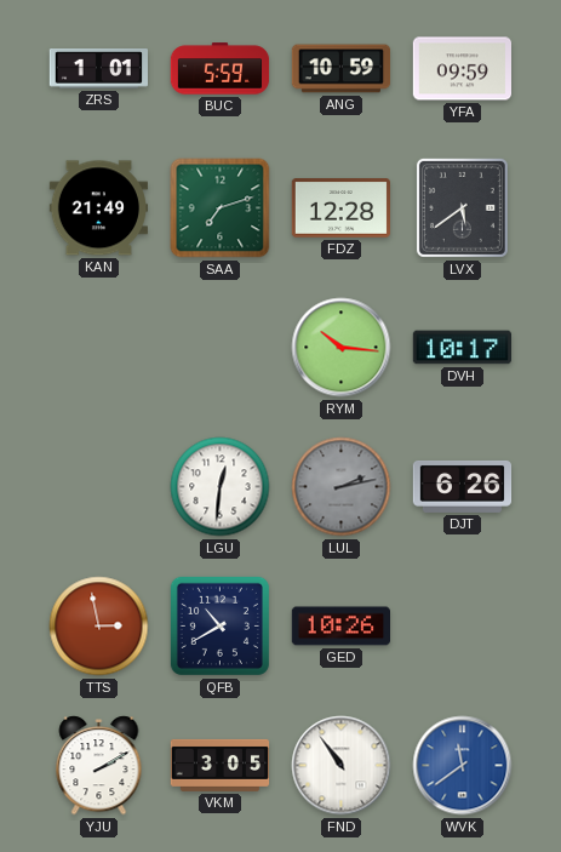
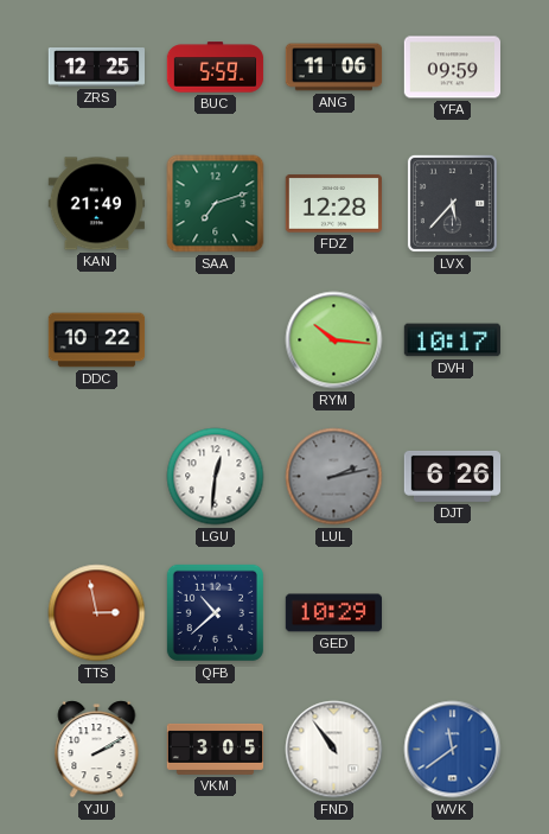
ZRS: 1:01 -> 12:25
ANG: 10:59 -> 11:06
LVX: 5:39 -> 5:37
DDC: none -> 10:22
QFB: 10:40 -> 10:38
GED: 10:26 -> 10:29
